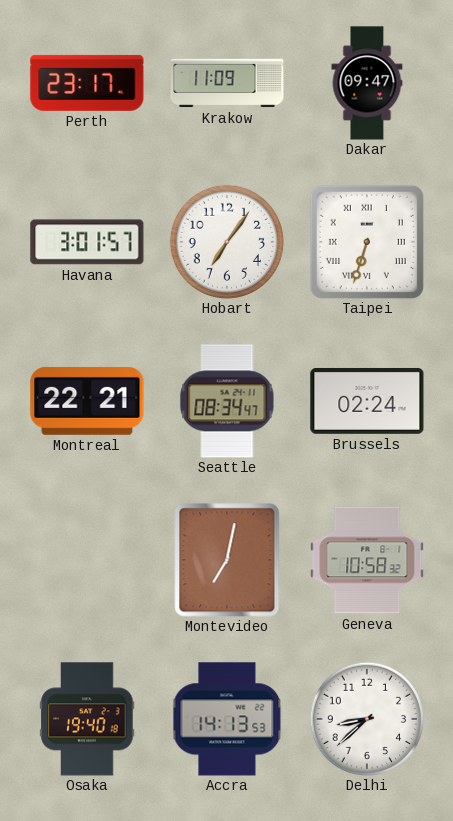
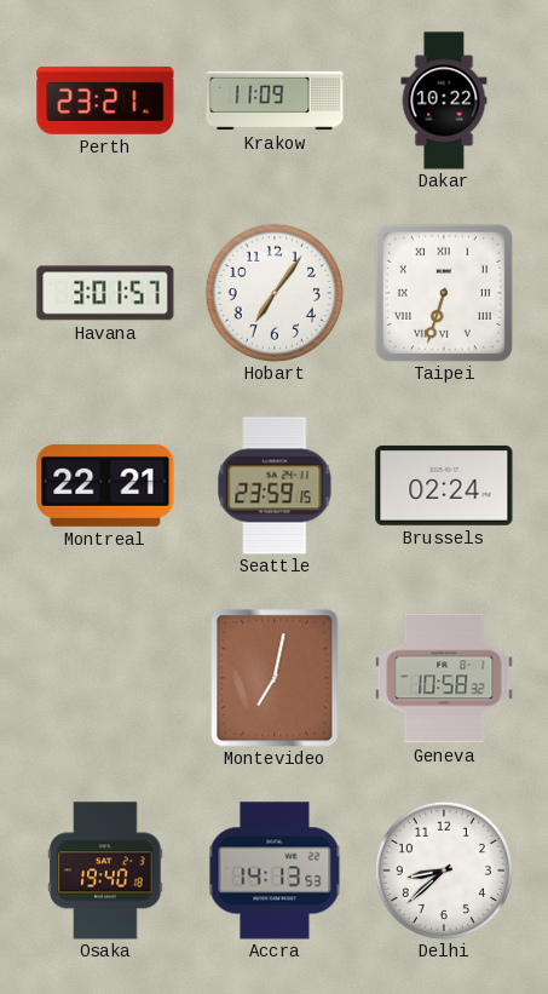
Perth: 23:17 -> 23:21
Dakar: 09:47 -> 10:22
Seattle: 08:34 -> 23:59
